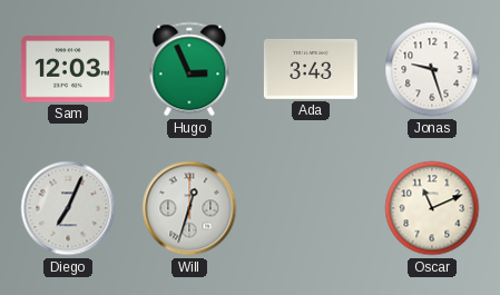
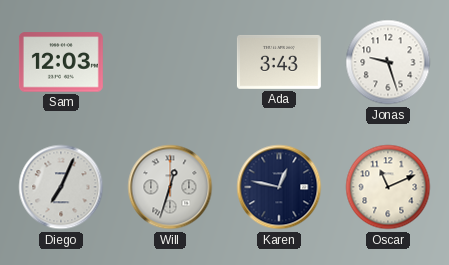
Hugo: 2:56 -> none
Karen: none -> 12:47
